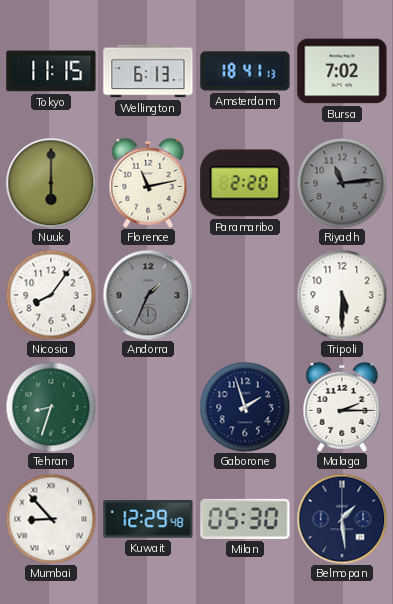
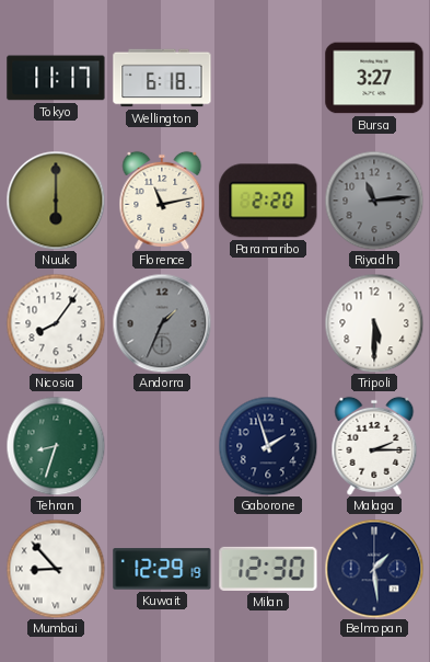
Tokyo: 11:15 -> 11:17
Wellington: 6:13 -> 6:18
Amsterdam: 18:41 -> none
Bursa: 7:02 -> 3:27
Kuwait: 12:29:48 -> 12:29:19
Milan: 05:30 -> 12:30
